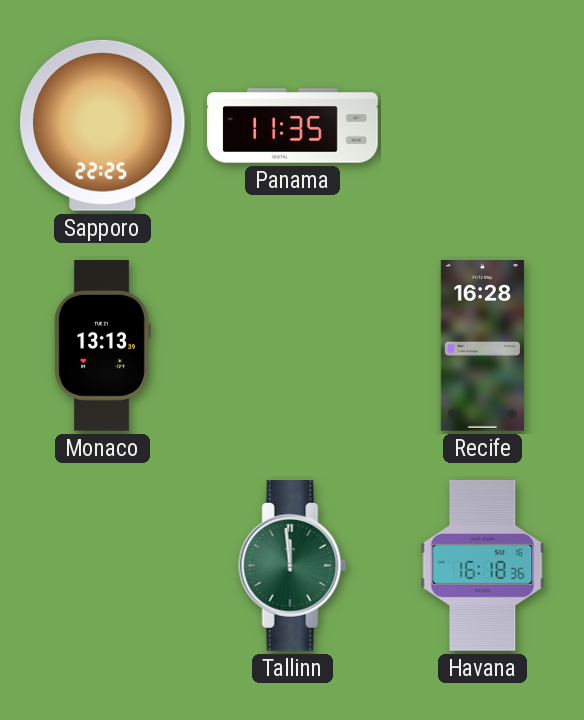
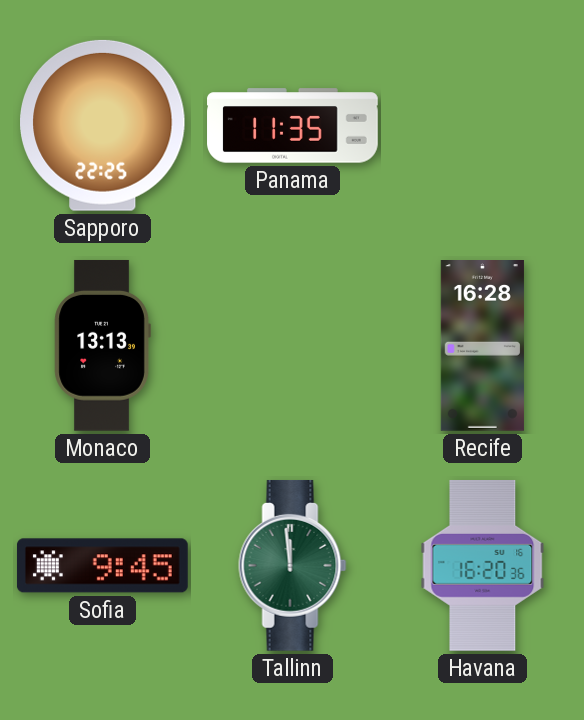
Sofia: none -> 9:45
Havana: 16:18 -> 16:20
